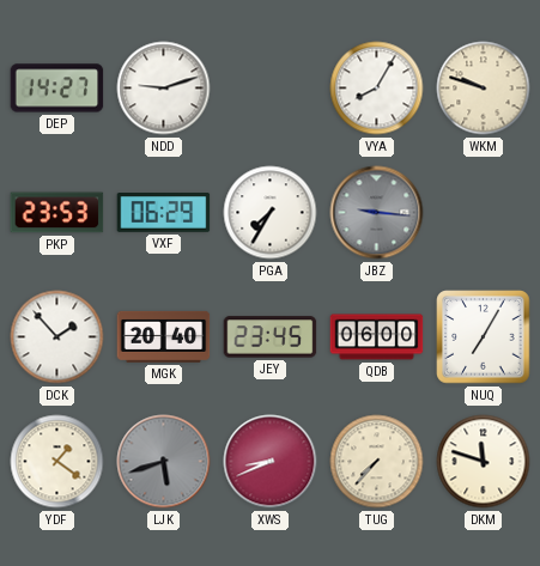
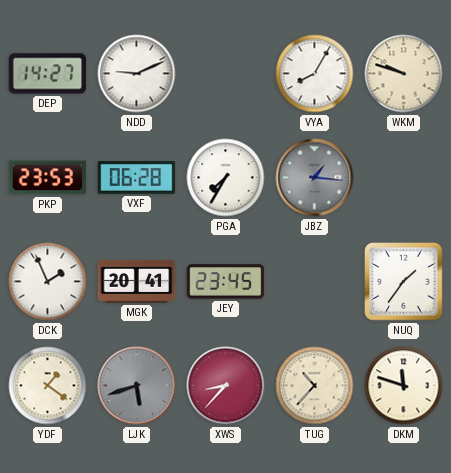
NDD: 9:12 -> 9:11
VXF: 06:29 -> 06:28
JBZ: 9:16 -> 1:16
DCK: 1:53 -> 1:56
MGK: 20:40 -> 20:41
QDB: 06:00 -> none
NUQ: 7:05 -> 1:36
XWS: 8:41 -> 8:37
TUG: 7:37 -> 10:37
